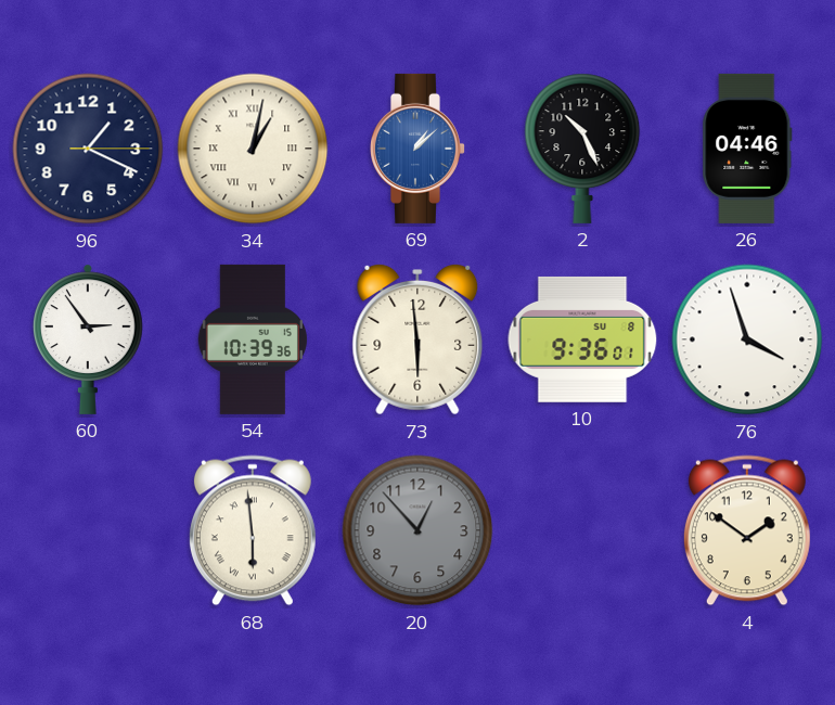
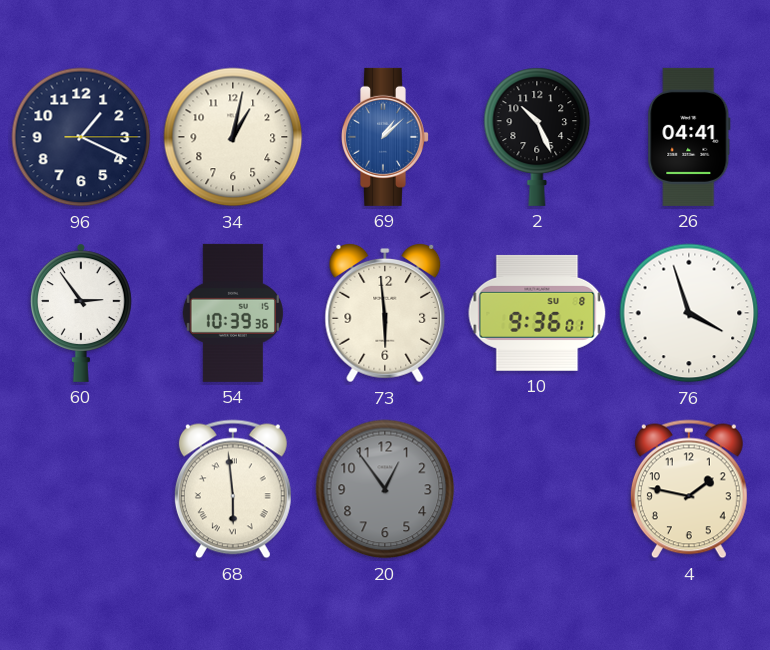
34 numerals: Roman -> Arabic
26: 04:46 -> 04:41
20: 12:53 -> 12:54
4: 1:51 -> 1:47
